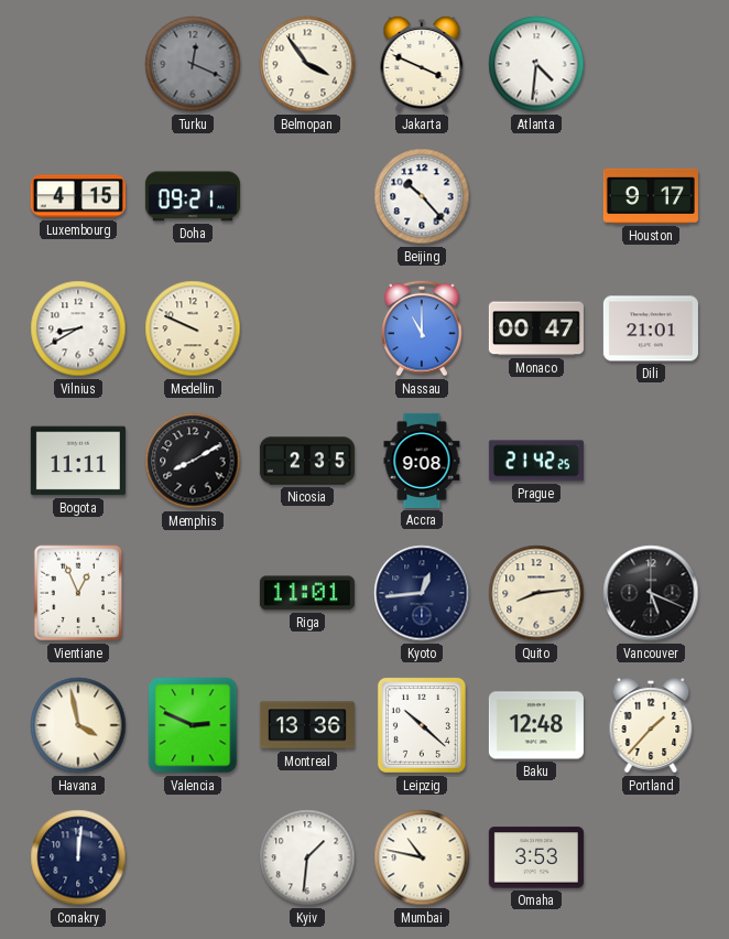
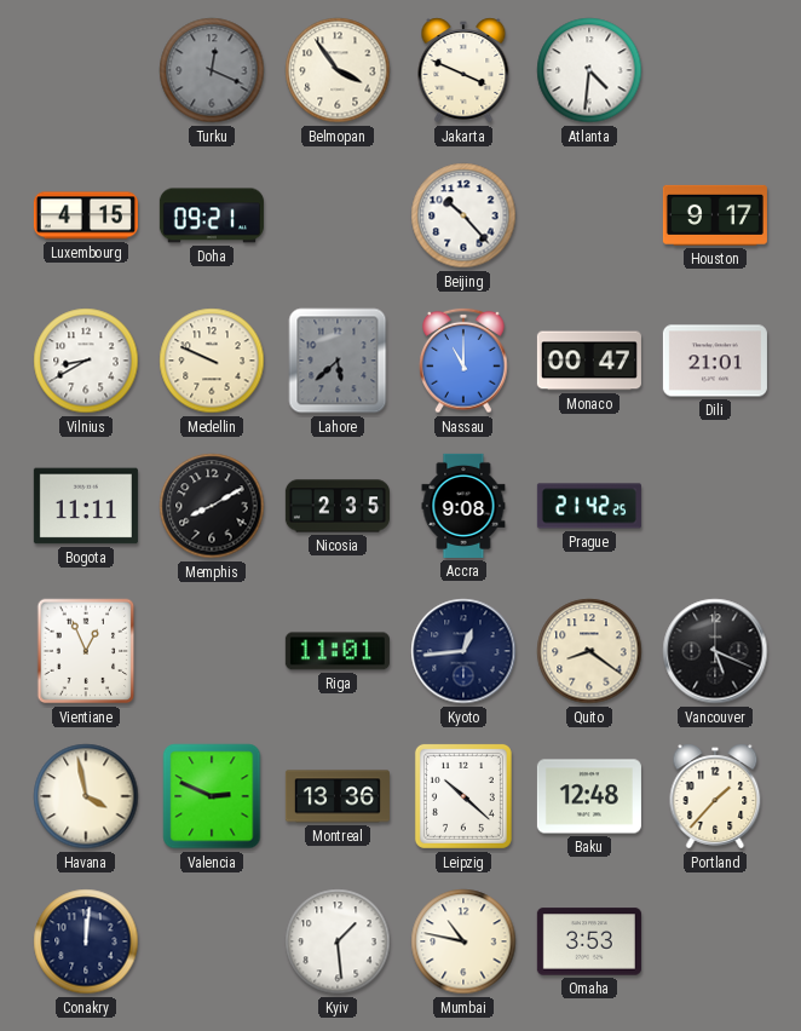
Lahore: none -> 5:38
Quito: 8:14 -> 8:21
Kyiv: 1:31 -> 1:29
